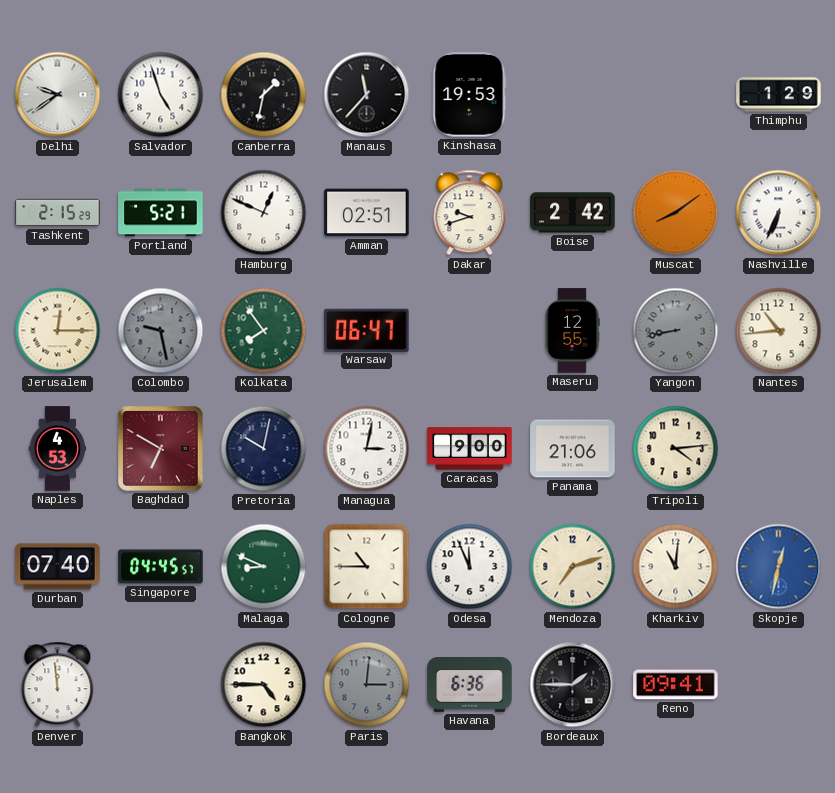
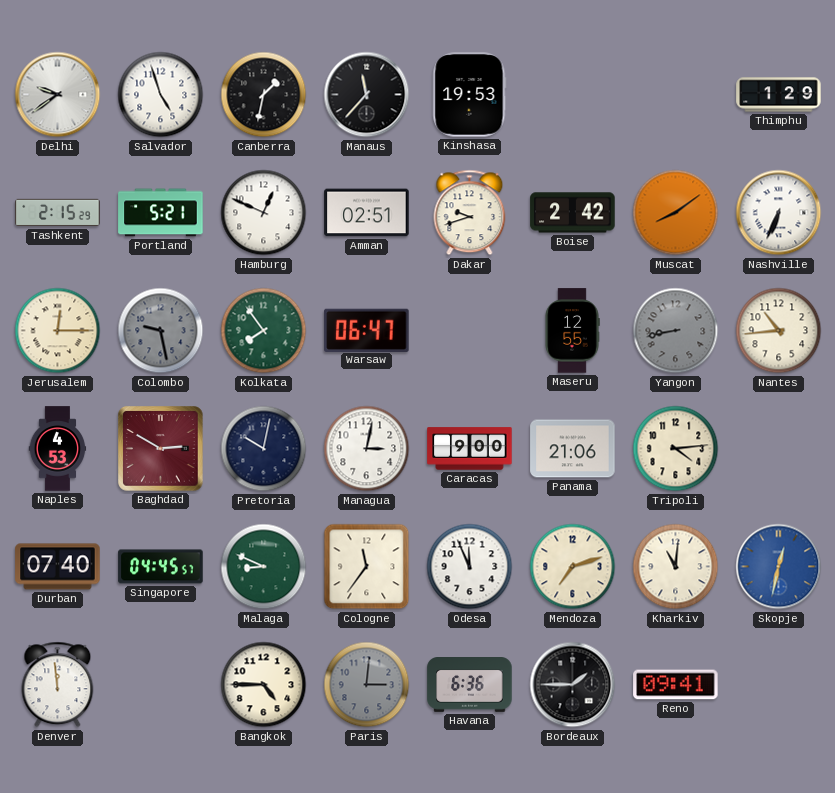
Baghdad: 6:50 -> 2:50
Cologne: 10:45 -> 11:36
